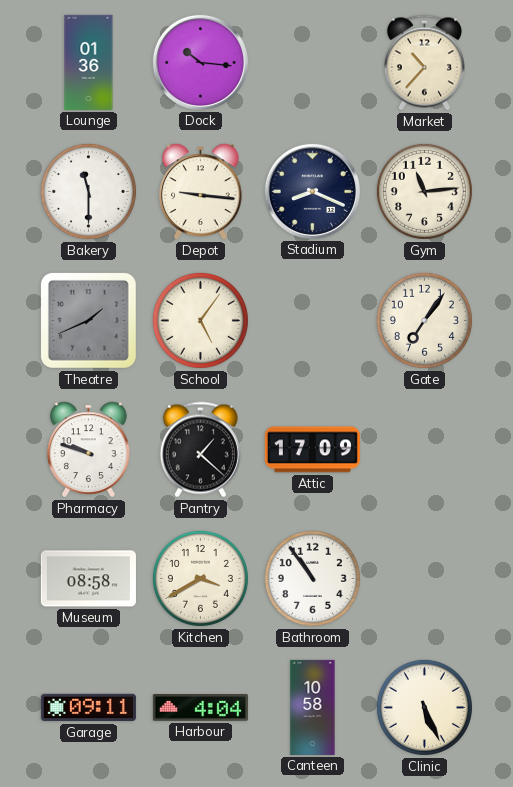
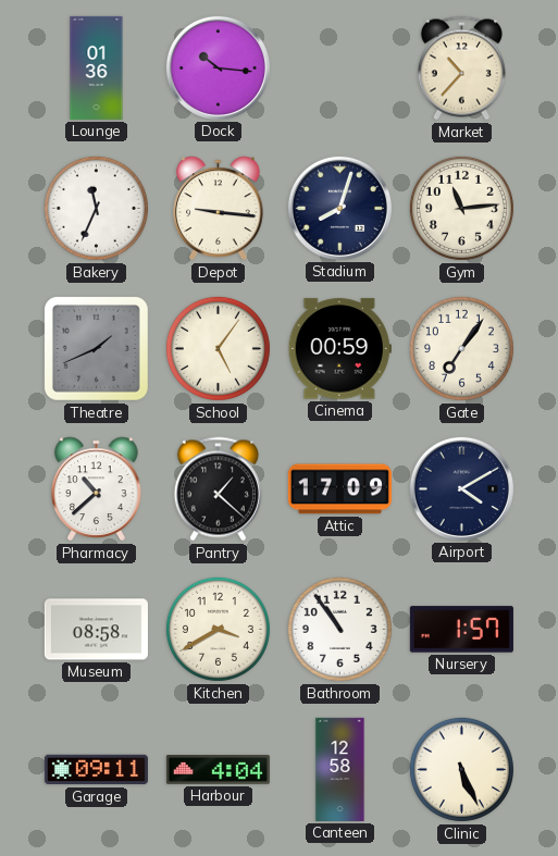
Bakery: 11:30 -> 11:34
Stadium: 8:19 -> 8:03
Cinema: none -> 00:59
Pharmacy: 9:48 -> 10:38
Airport: none -> 4:10
Nursery: none -> 1:57
Canteen: 10:58 -> 12:58
